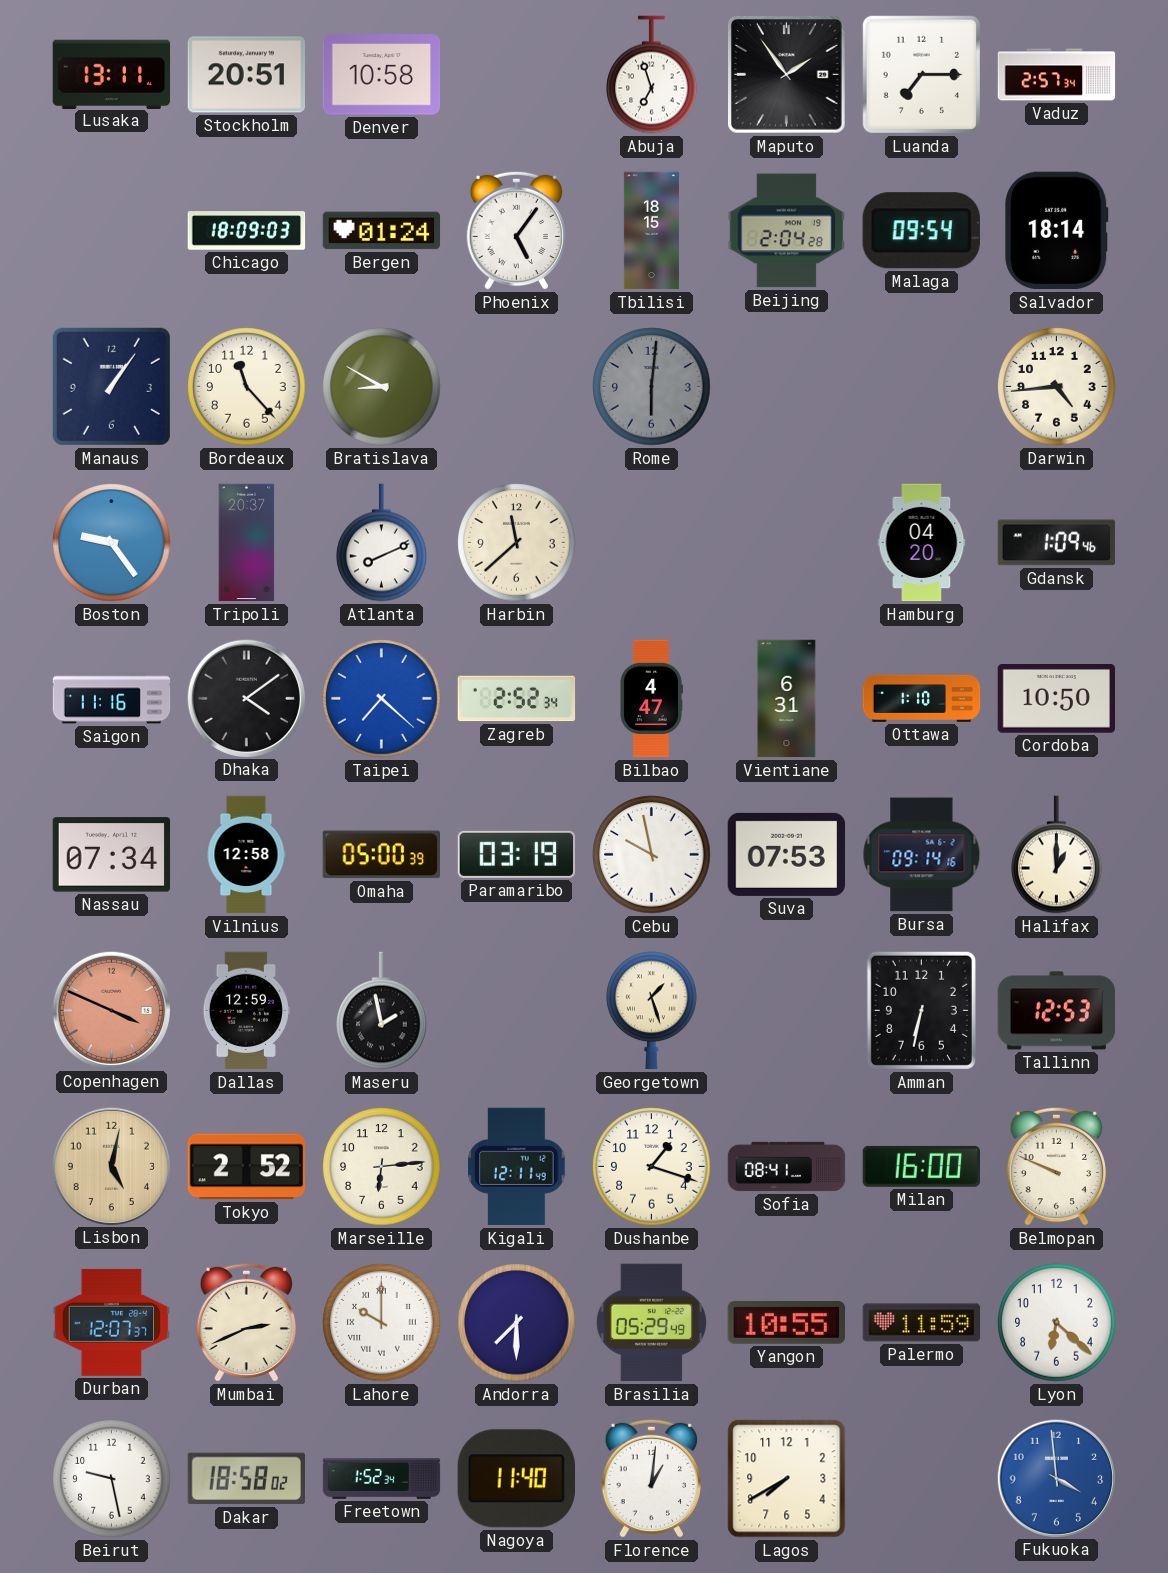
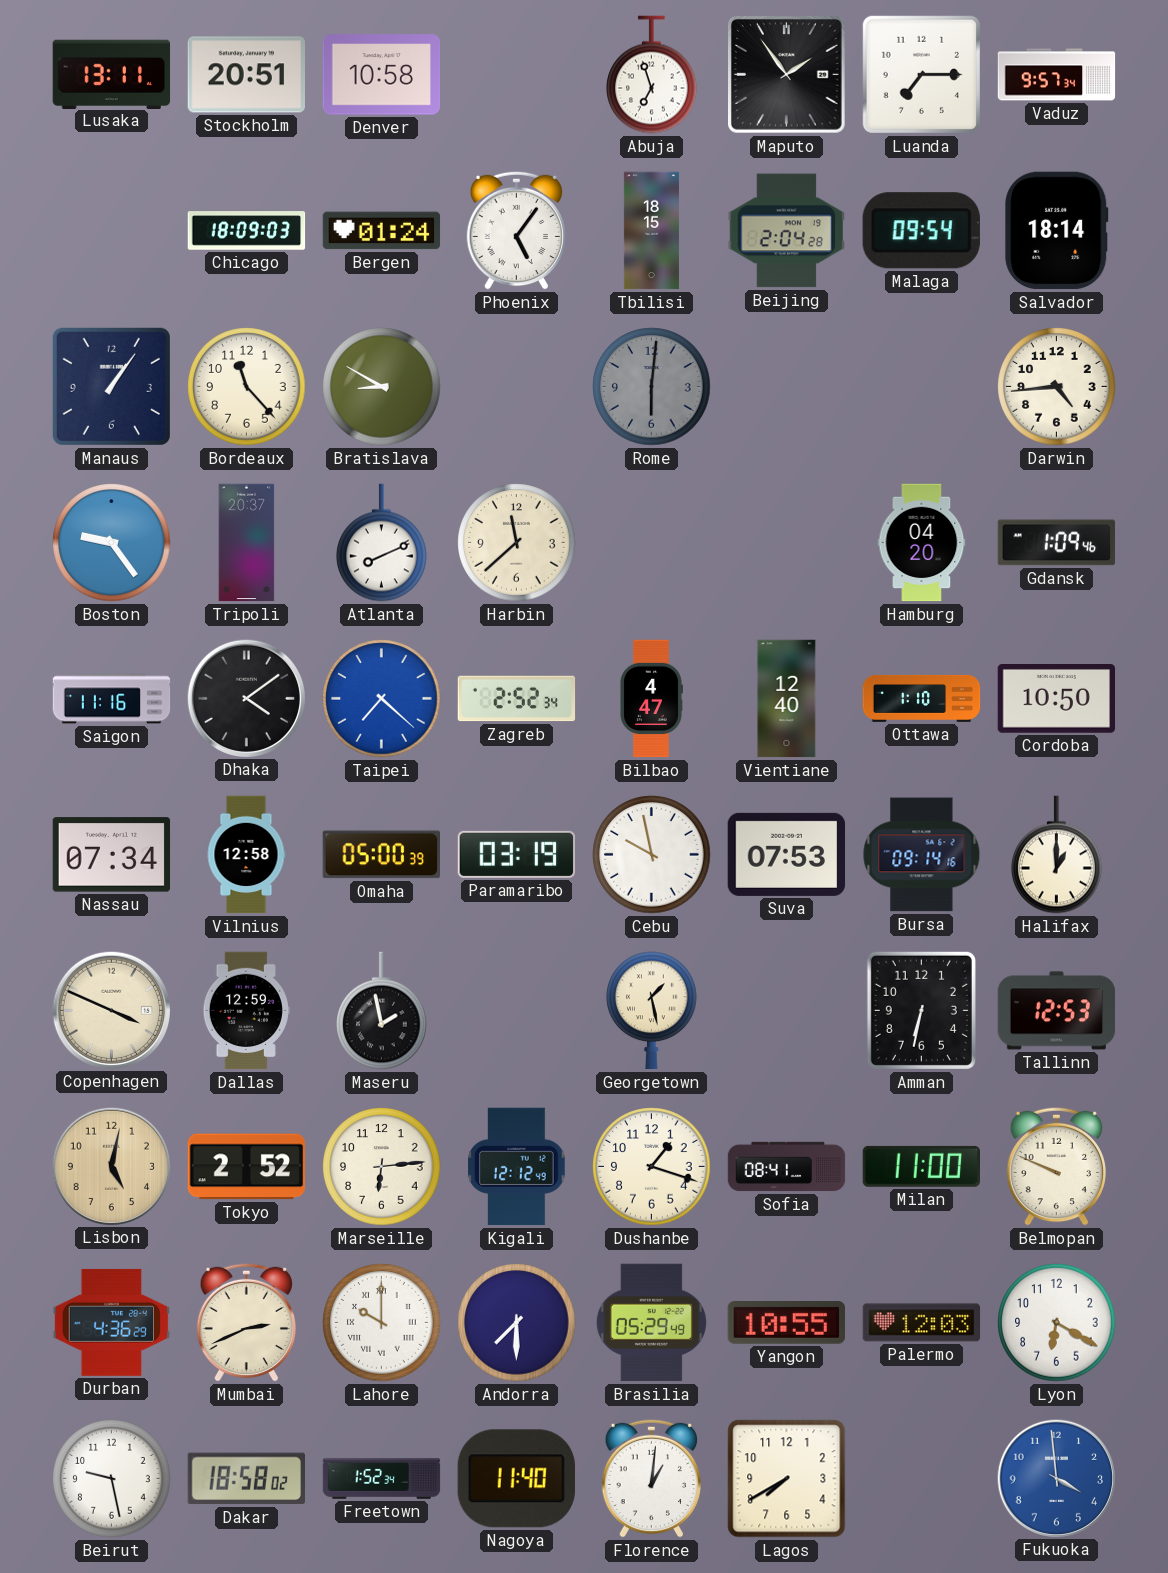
Vaduz: 2:57 -> 9:57
Vientiane: 6:31 -> 12:40
Copenhagen dial: salmon -> cream
Georgetown: 1:27 -> 1:28
Kigali: 12:11 -> 12:12
Milan: 16:00 -> 11:00
Durban: 12:07 -> 4:36
Palermo: 11:59 -> 12:03
Lyon: 6:22 -> 6:20
